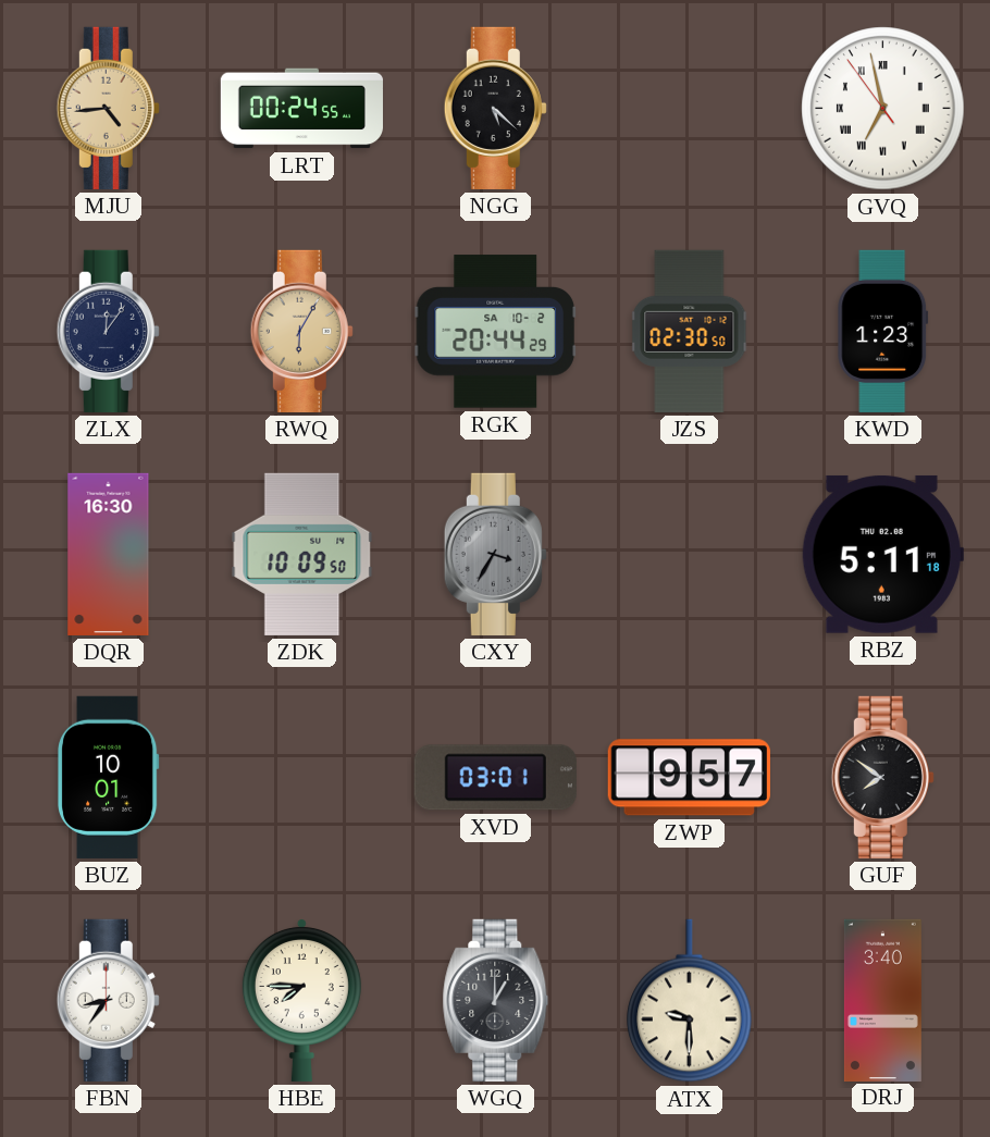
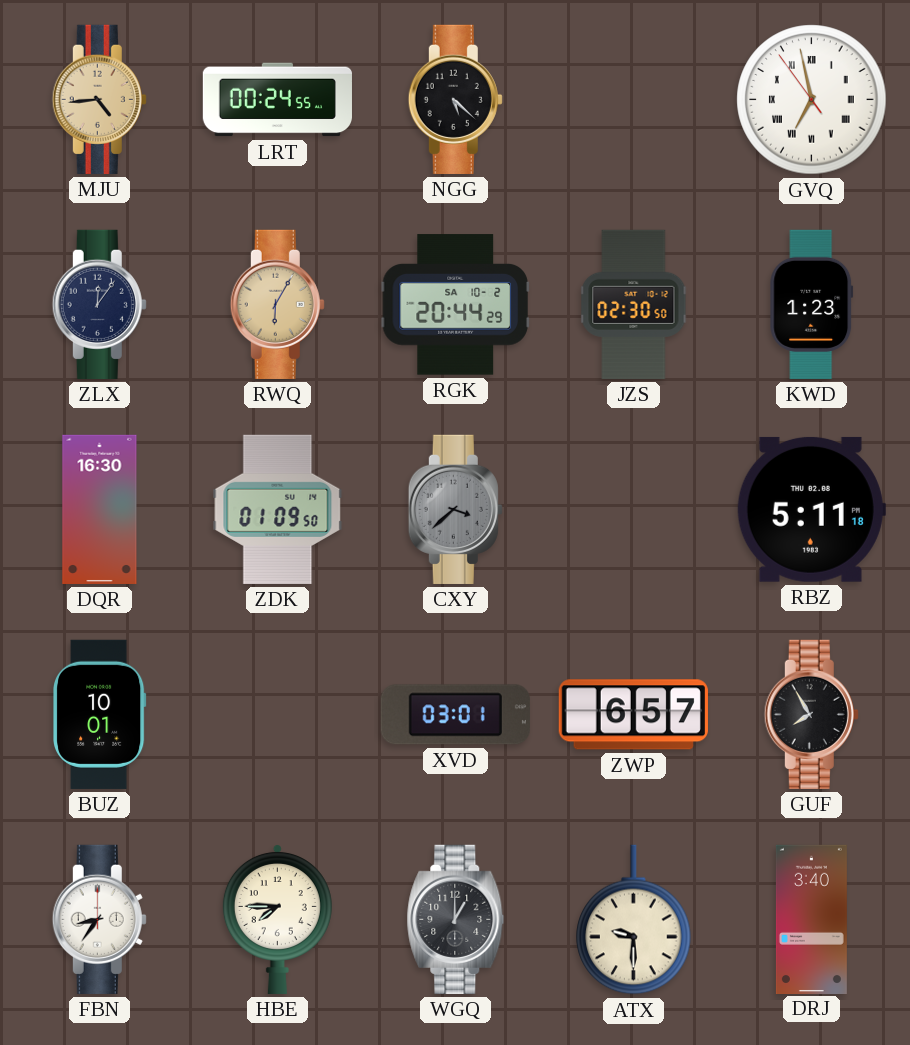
ZDK: 10:09 -> 01:09
CXY: 3:35 -> 3:38
ZWP: 9:57 -> 6:57
GUF: 7:51 -> 7:55
